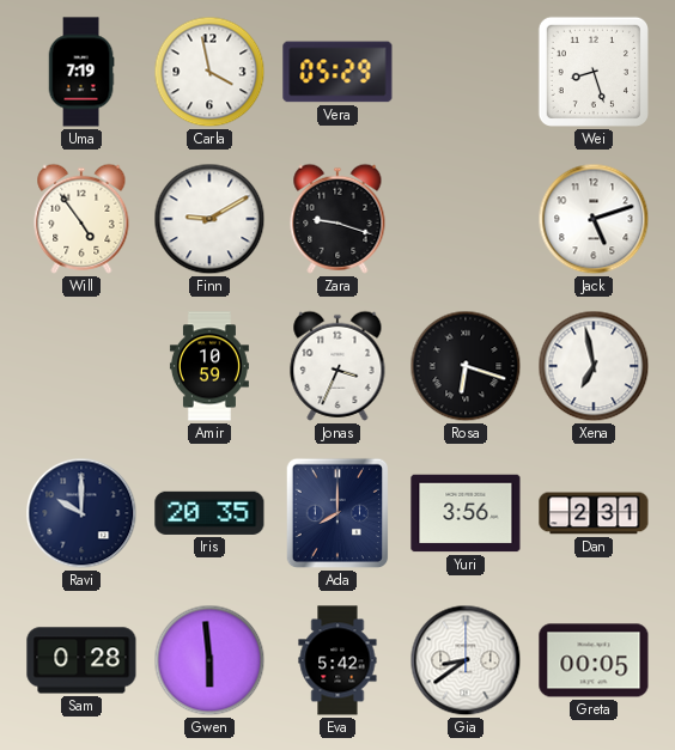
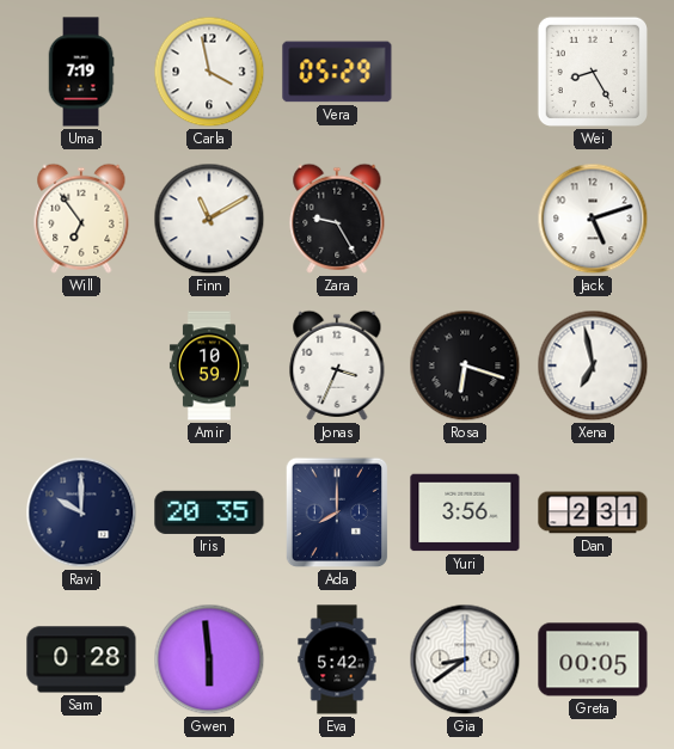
Wei: 8:27 -> 8:25
Will: 4:54 -> 6:54
Finn: 9:10 -> 11:10
Zara: 9:18 -> 9:25
